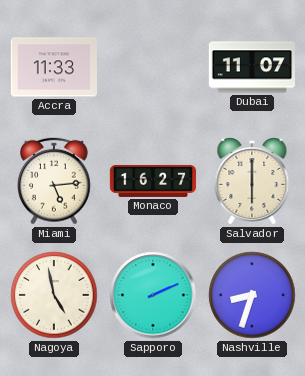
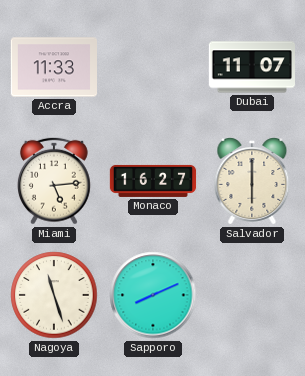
Nagoya: 4:58 -> 11:27
Sapporo: 2:11 -> 8:11
Nashville: 8:33 -> none
